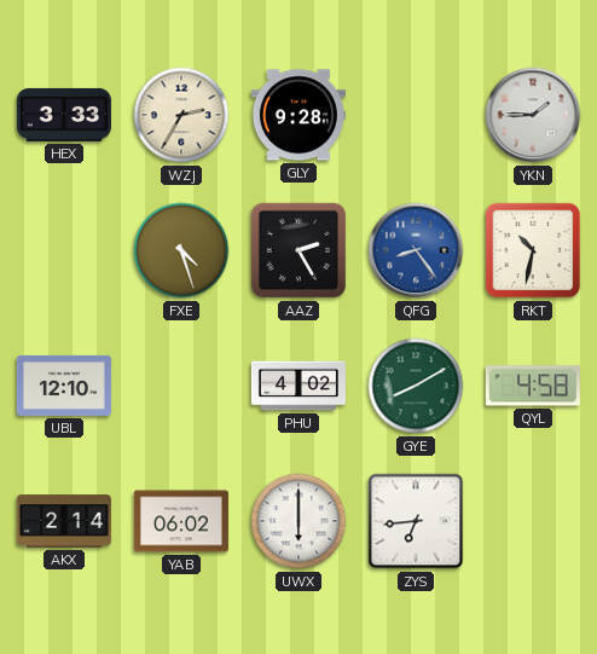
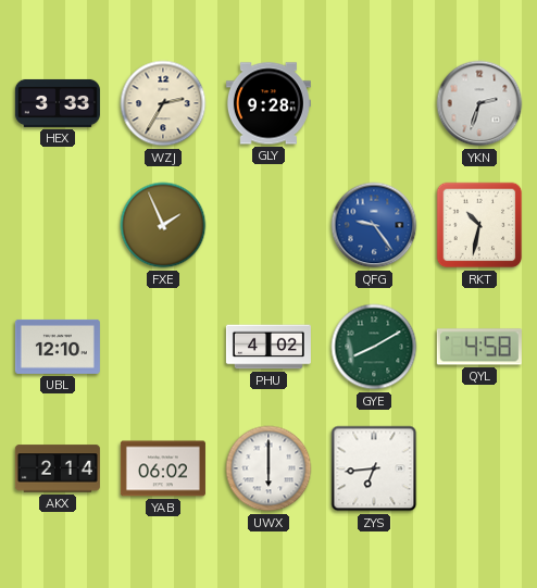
YKN: 1:45 -> 2:33
FXE: 4:27 -> 1:56
AAZ: 2:25 -> none
QFG: 8:24 -> 9:24
